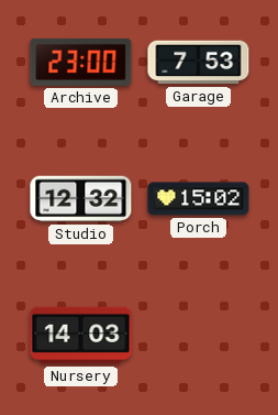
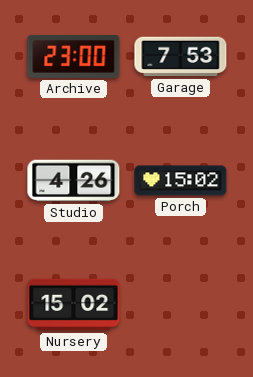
Studio: 12:32 -> 4:26
Nursery: 14:03 -> 15:02
